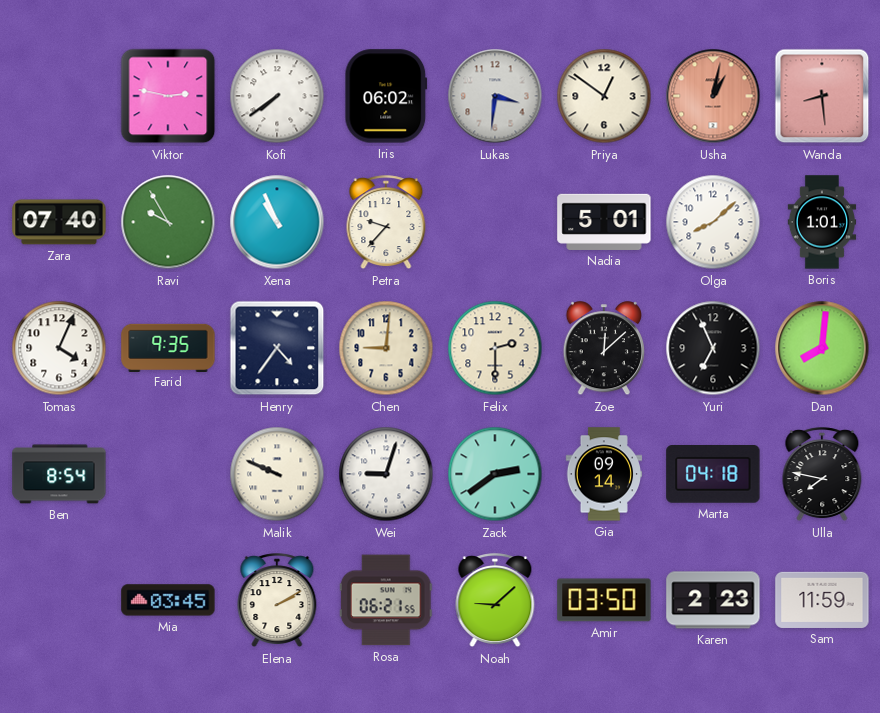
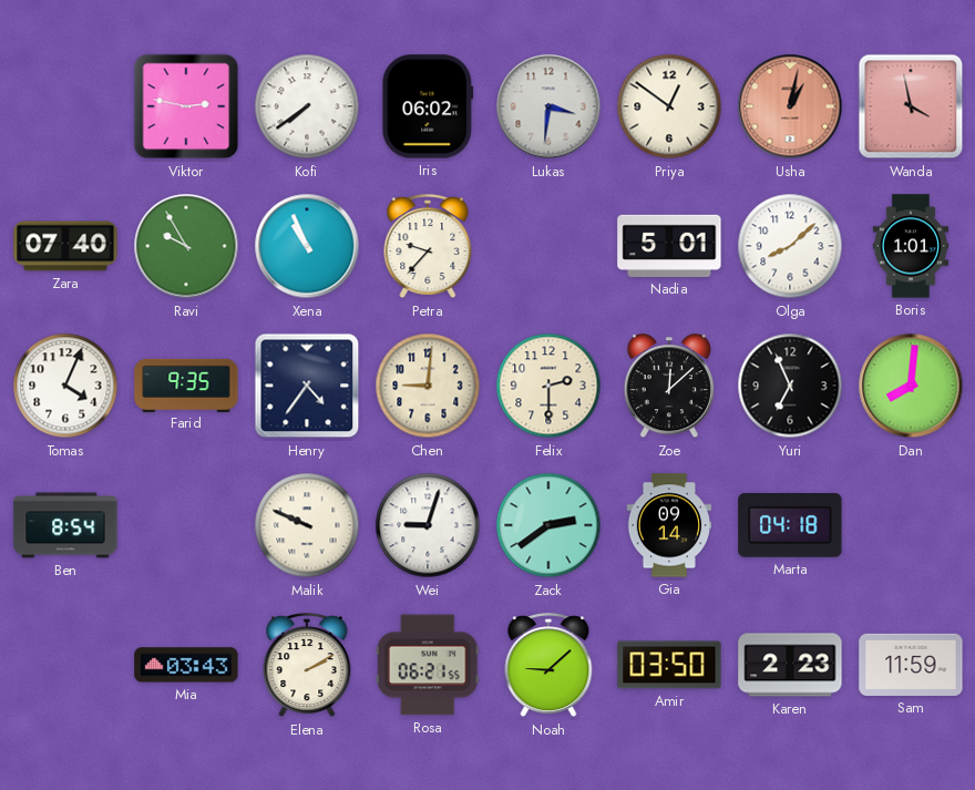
Wanda: 8:29 -> 3:58
Ulla: 7:47 -> none
Mia: 03:45 -> 03:43
